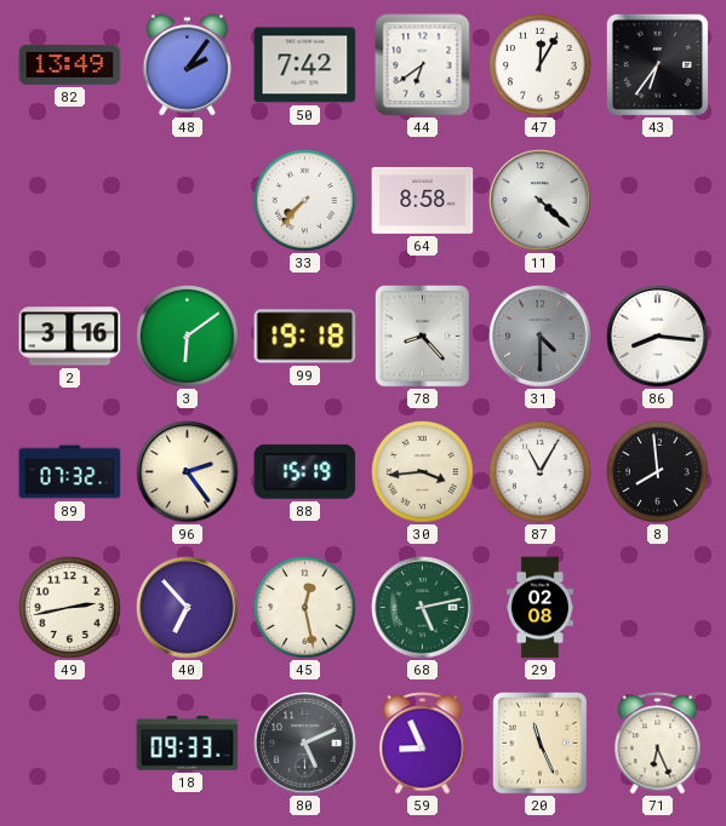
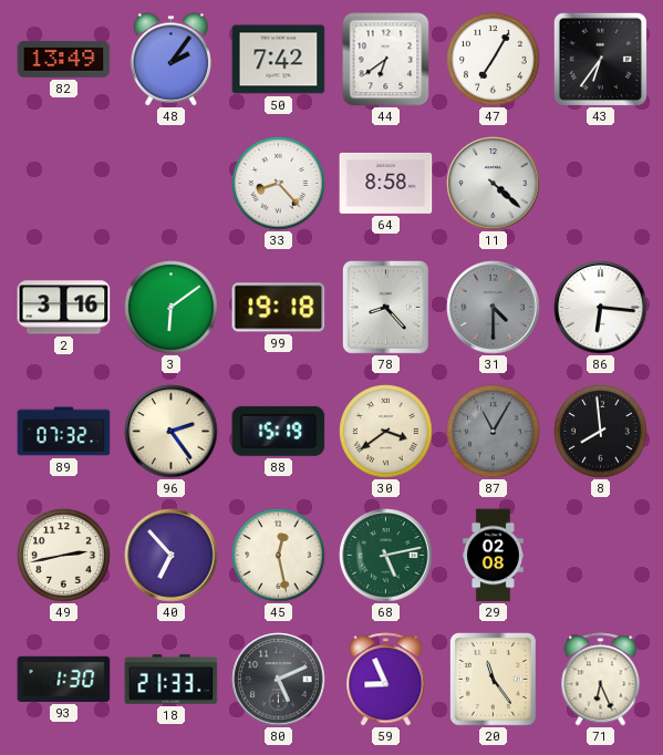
47: 12:05 -> 7:05
33: 7:37 -> 8:23
86: 8:16 -> 6:16
30: 3:44 -> 3:39
87 dial: white -> grey
93: none -> 1:30
18: 09:33 -> 21:33
20: 11:26 -> 11:24
